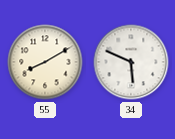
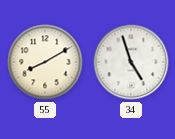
34: 5:49 -> 4:57
